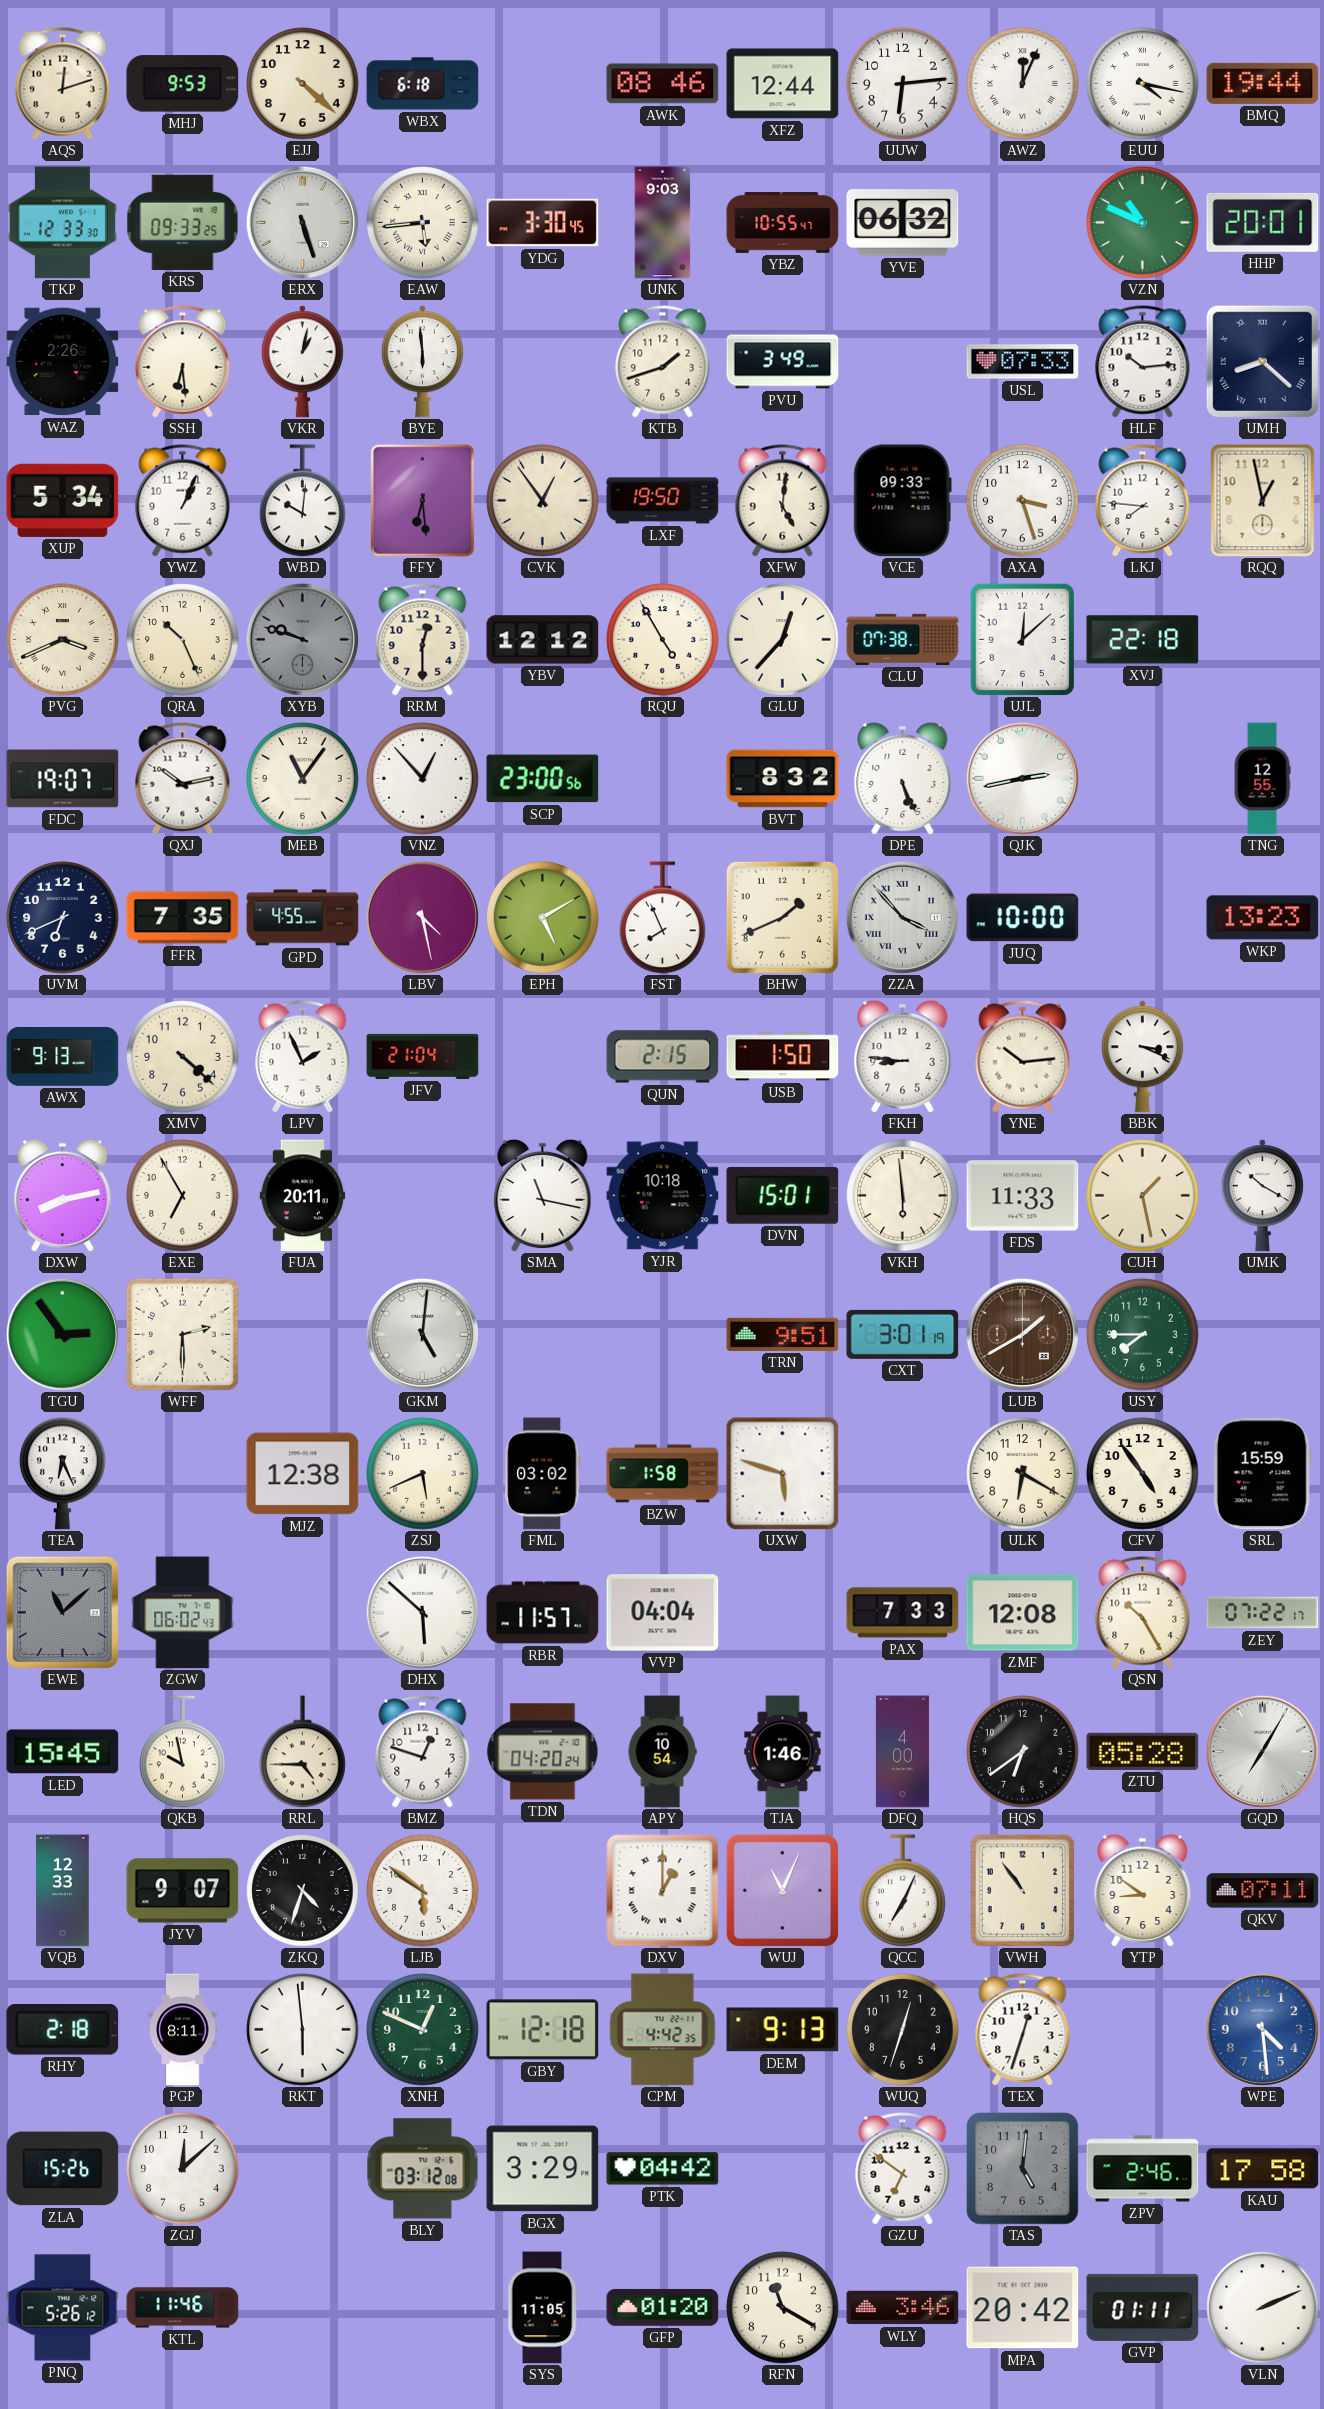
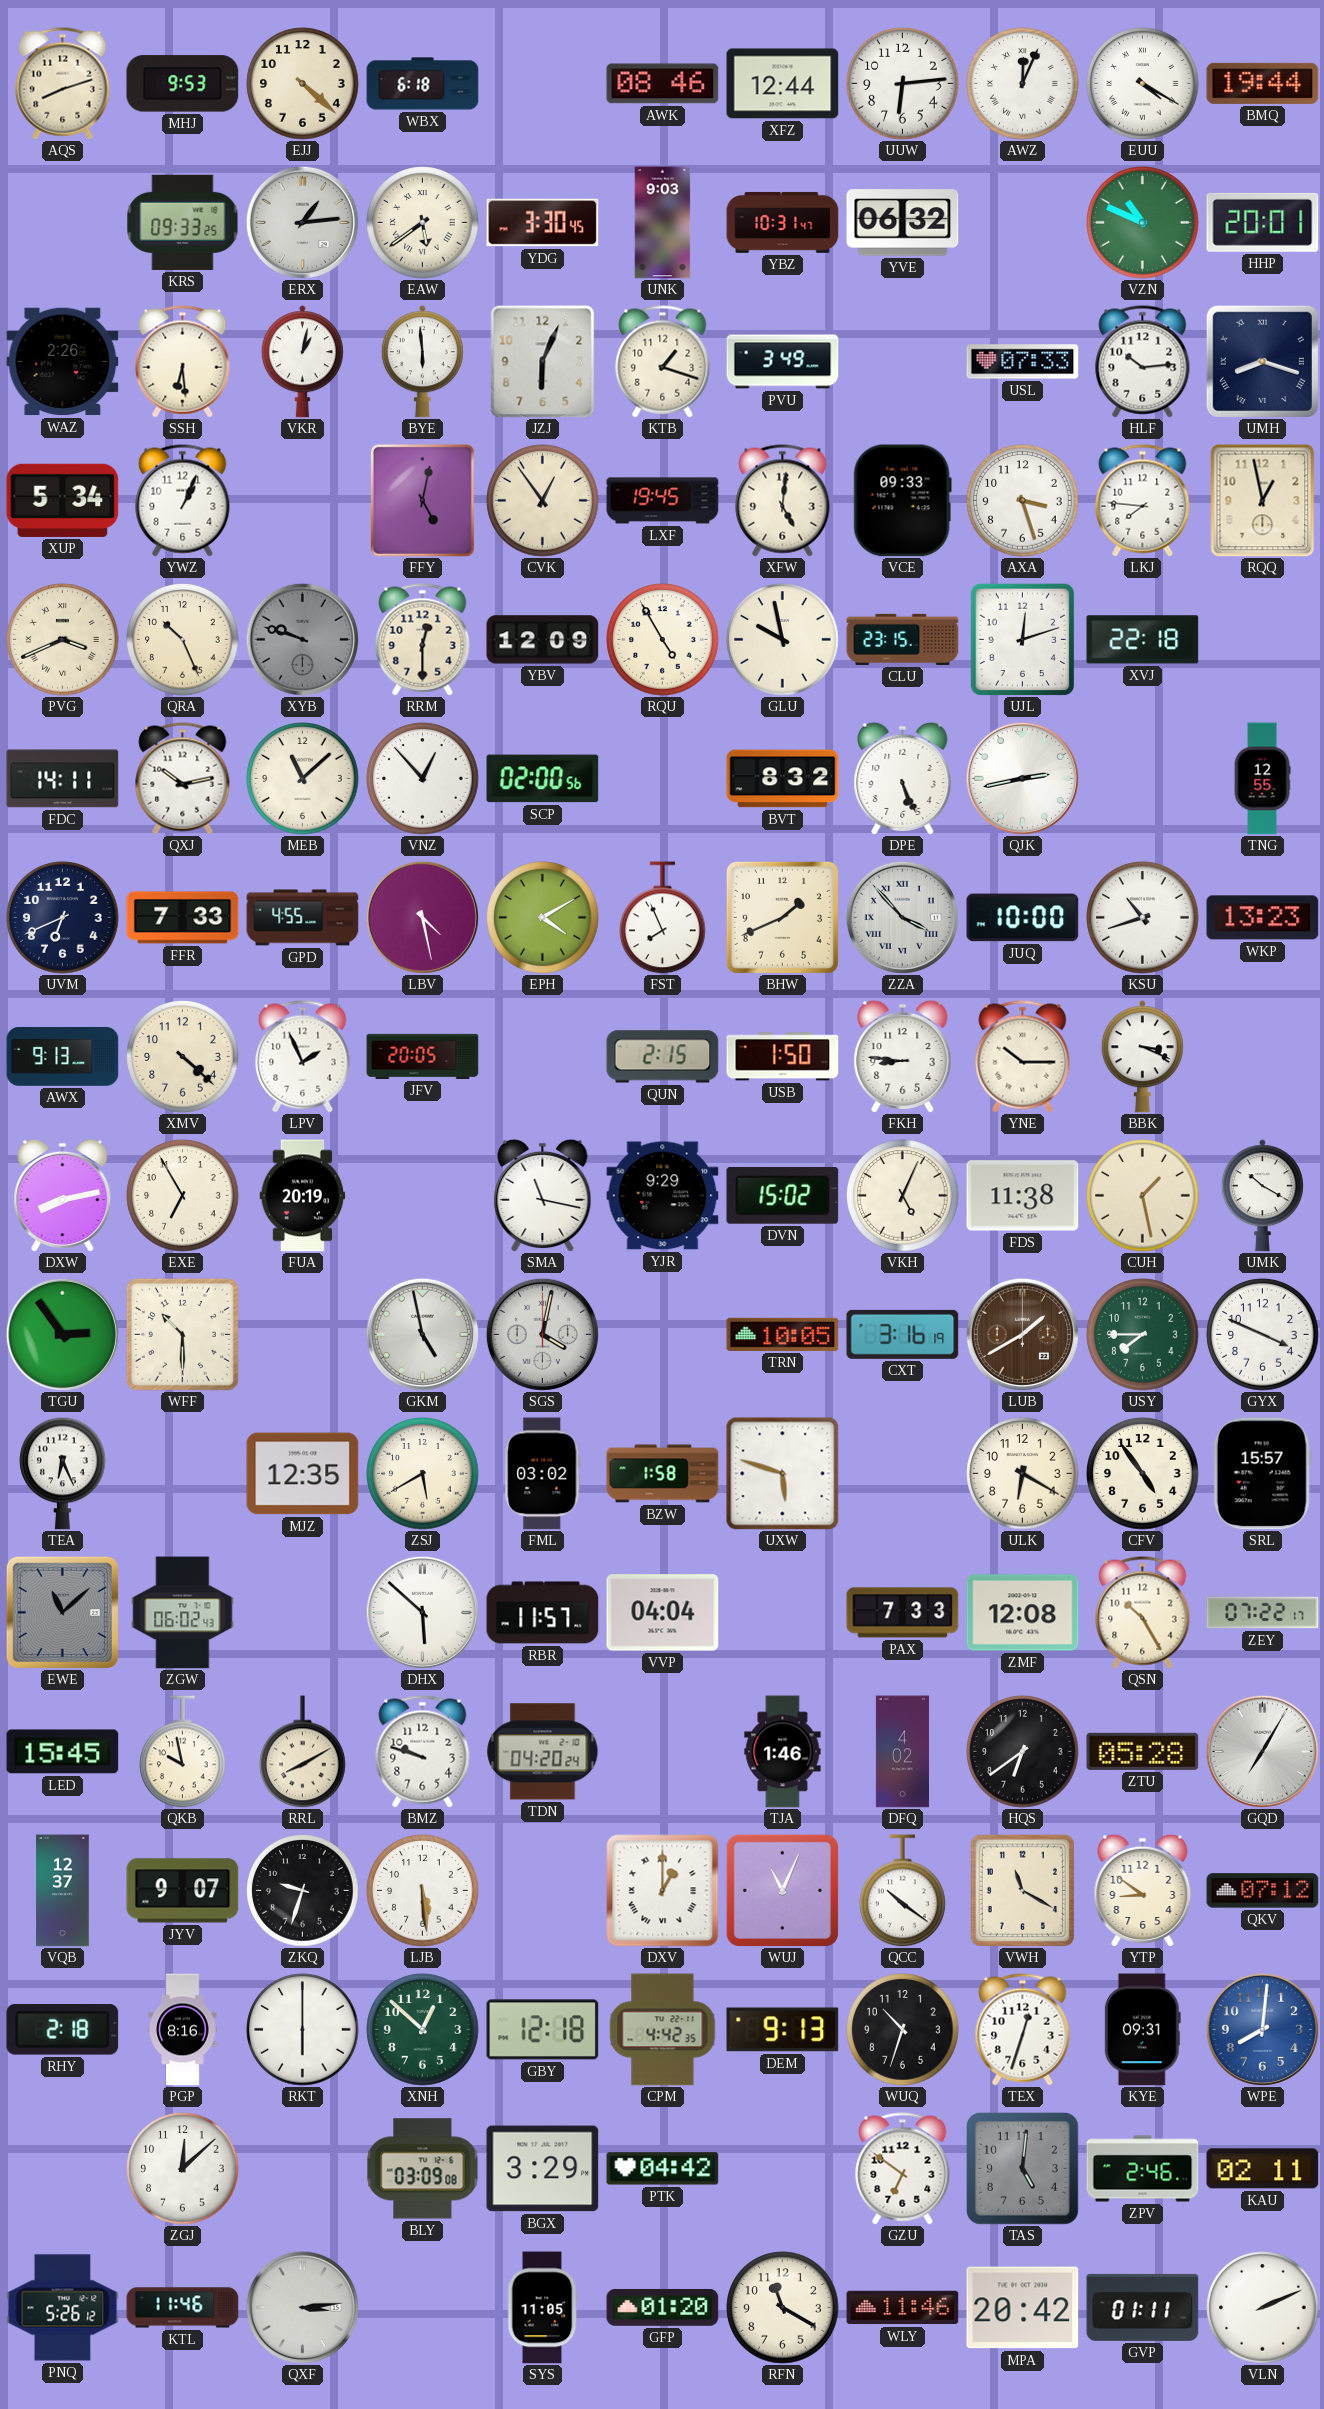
AQS: 12:12 -> 8:12
EUU: 4:17 -> 4:20
TKP: 12:33 -> none
ERX: 5:27 -> 1:14
EAW: 5:44 -> 5:39
YBZ: 10:55 -> 10:31
JZJ: none -> 6:04
KTB: 1:42 -> 1:18
UMH: 8:22 -> 8:18
WBD: 10:01 -> none
FFY: 6:29 -> 5:02
LXF: 19:50 -> 19:45
YBV: 12:12 -> 12:09
GLU: 12:37 -> 9:58
CLU: 07:38 -> 23:15
UJL: 12:08 -> 12:12
FDC: 19:07 -> 14:11
MEB: 11:06 -> 11:08
SCP: 23:00 -> 02:00
FFR: 7:35 -> 7:33
EPH: 5:10 -> 4:10
KSU: none -> 10:42
JFV: 21:04 -> 20:05
YNE: 10:14 -> 10:15
FUA: 20:11 -> 20:19
YJR: 10:18 -> 9:29
DVN: 15:01 -> 15:02
VKH: 5:59 -> 5:04
FDS: 11:33 -> 11:38
WFF: 2:30 -> 10:30
GKM: 5:01 -> 4:58
SGS: none -> 4:02
TRN: 9:51 -> 10:05
CXT: 3:01 -> 3:16
GYX: none -> 3:49
MJZ: 12:38 -> 12:35
ZSJ: 5:41 -> 5:40
SRL: 15:59 -> 15:57
RRL: 4:45 -> 8:10
BMZ: 12:48 -> 9:48
APY: 10:54 -> none
DFQ: 4:00 -> 4:02
VQB: 12:33 -> 12:37
ZKQ: 4:33 -> 9:33
LJB: 5:51 -> 5:29
QCC: 7:04 -> 10:21
VWH: 10:54 -> 11:20
QKV: 07:11 -> 07:12
PGP: 8:11 -> 8:16
RKT: 5:59 -> 6:00
XNH: 12:49 -> 12:52
WUQ: 12:33 -> 10:33
KYE: none -> 09:31
WPE: 4:29 -> 8:01
ZLA: 15:26 -> none
BLY: 03:12 -> 03:09
KAU: 17:58 -> 02:11
QXF: none -> 3:14
WLY: 3:46 -> 11:46
